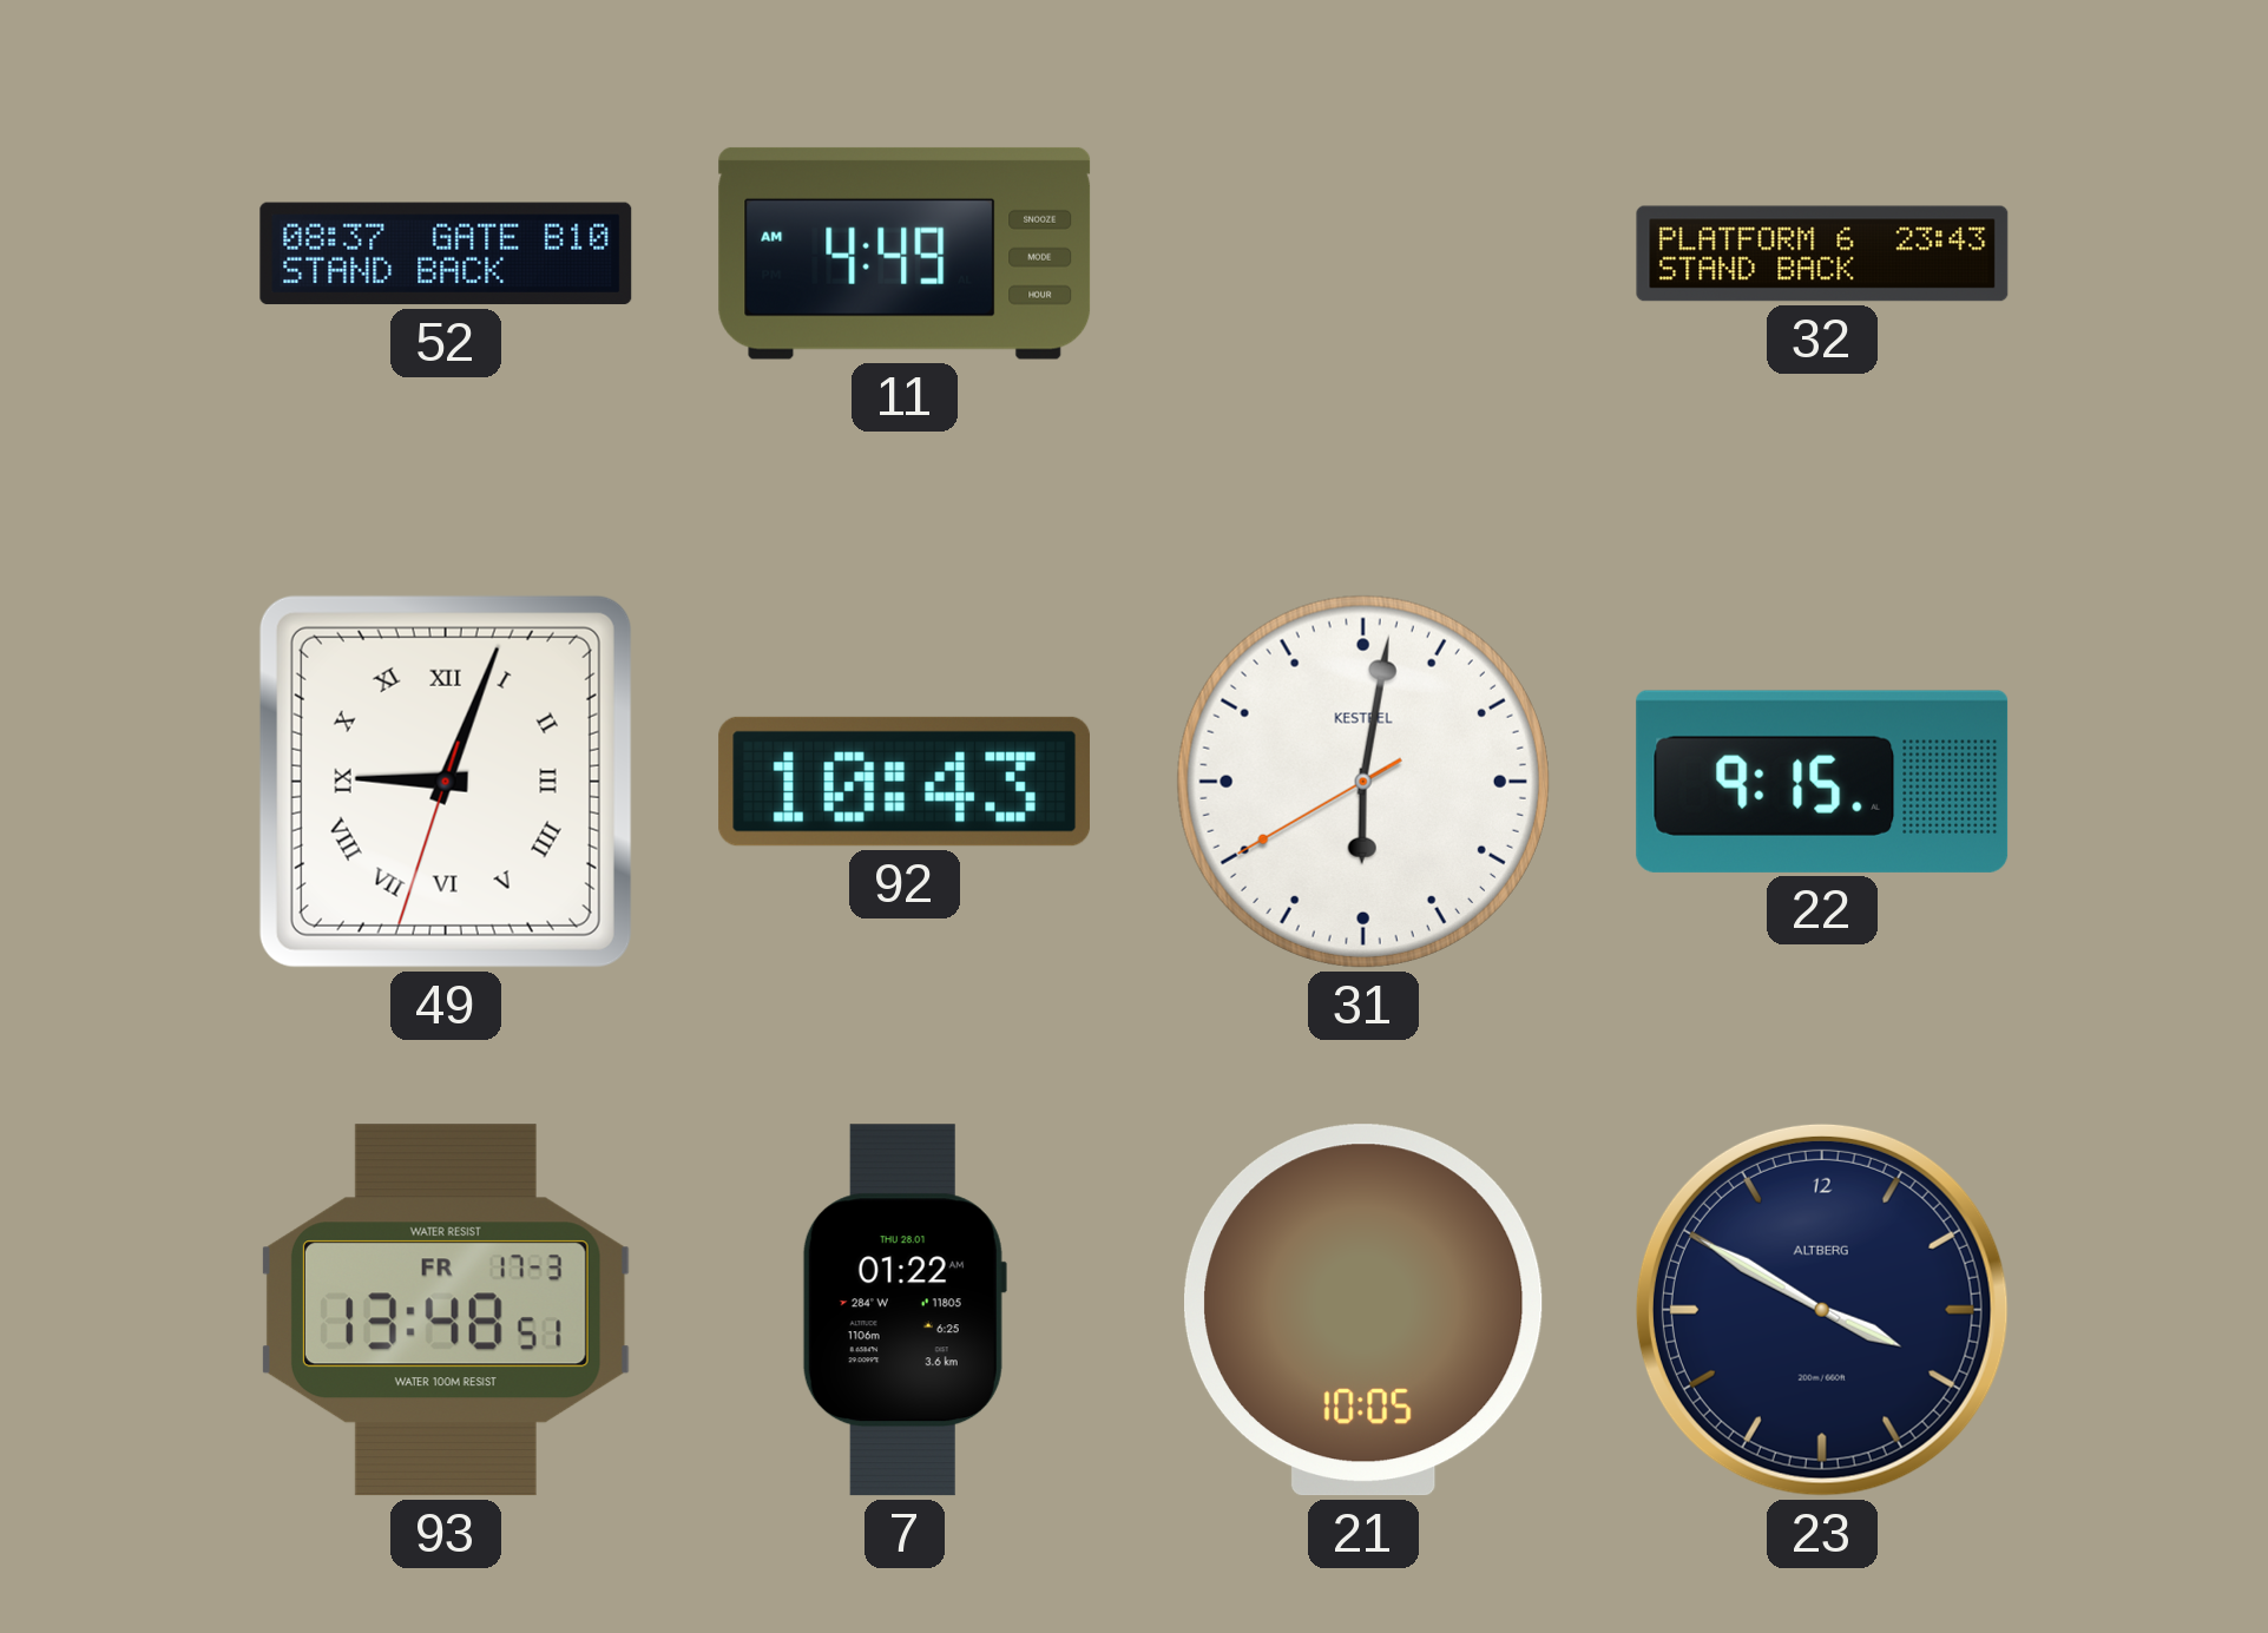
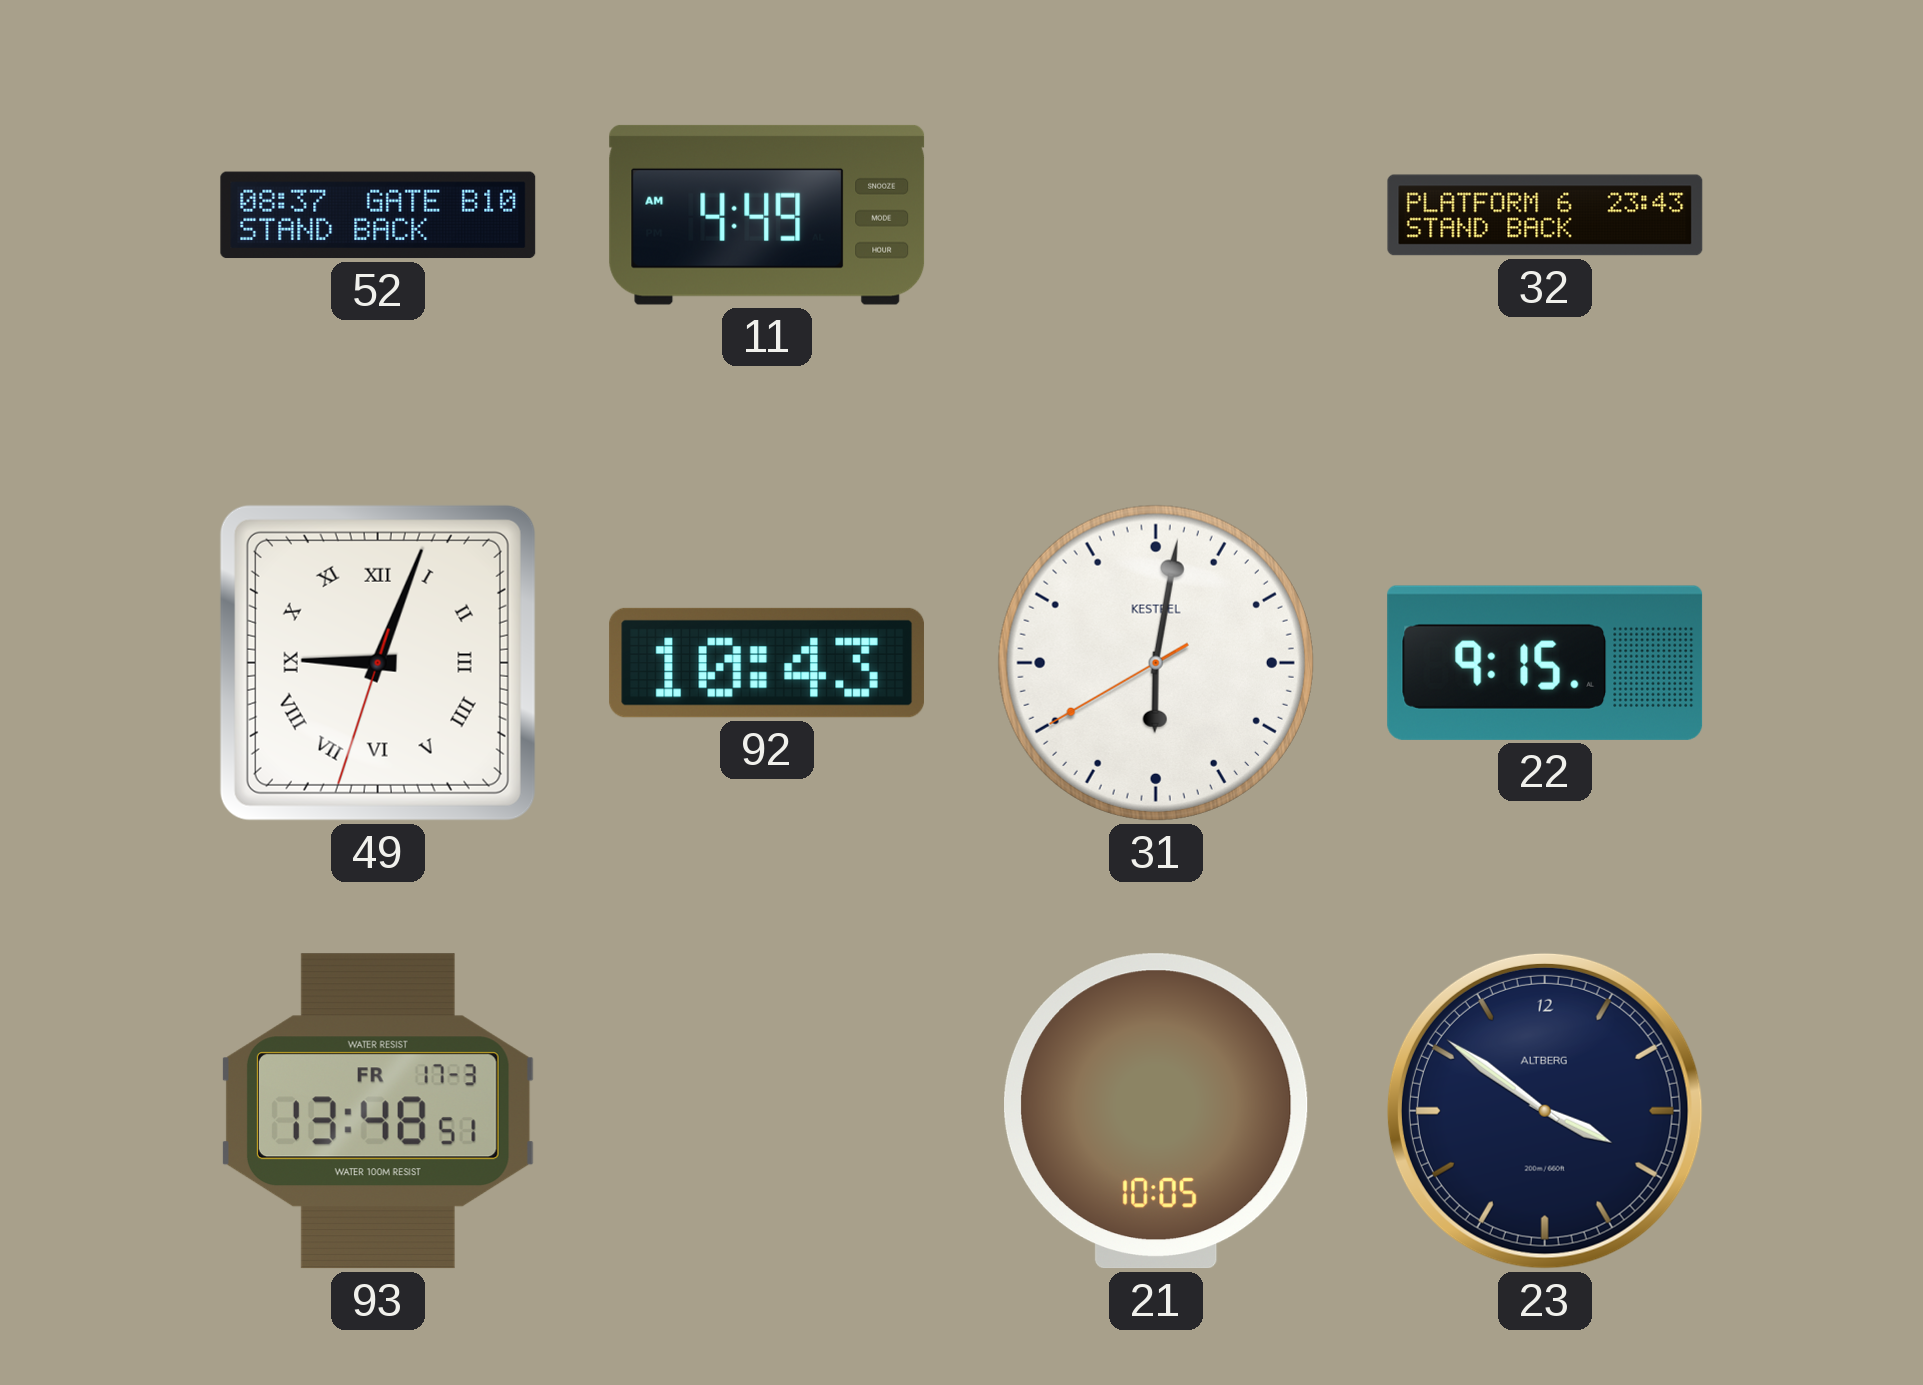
7: 01:22 -> none
23: 3:50 -> 3:51
